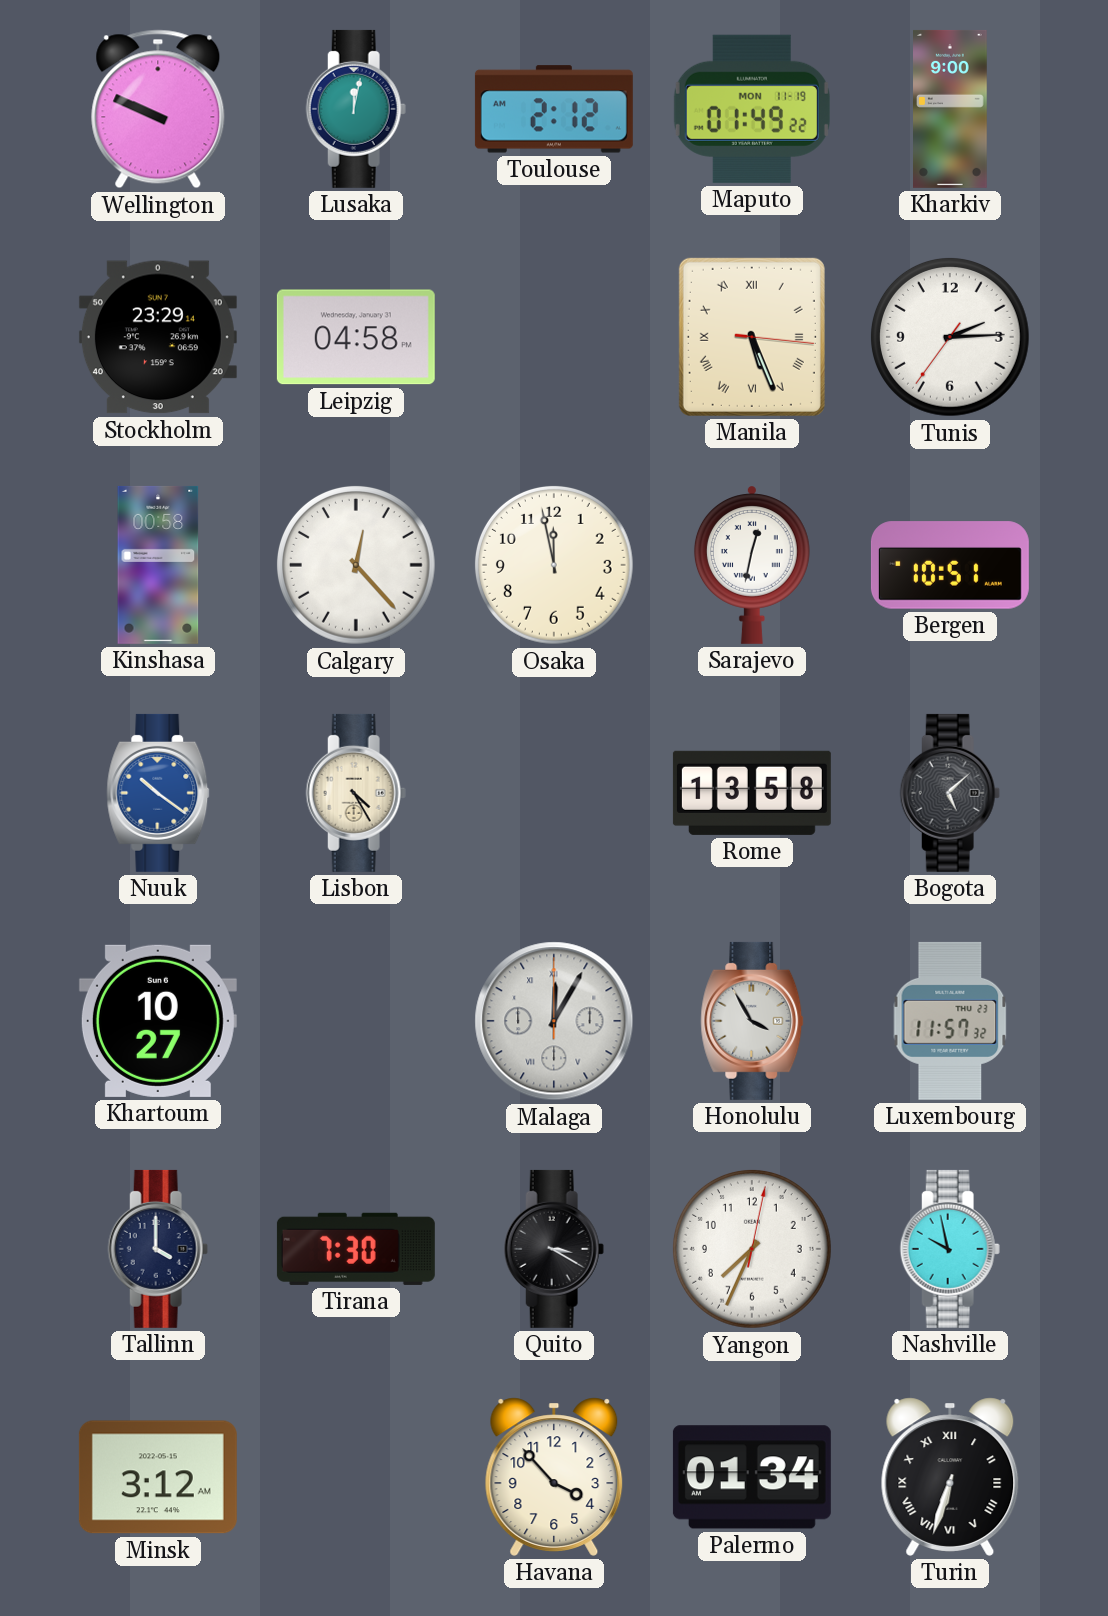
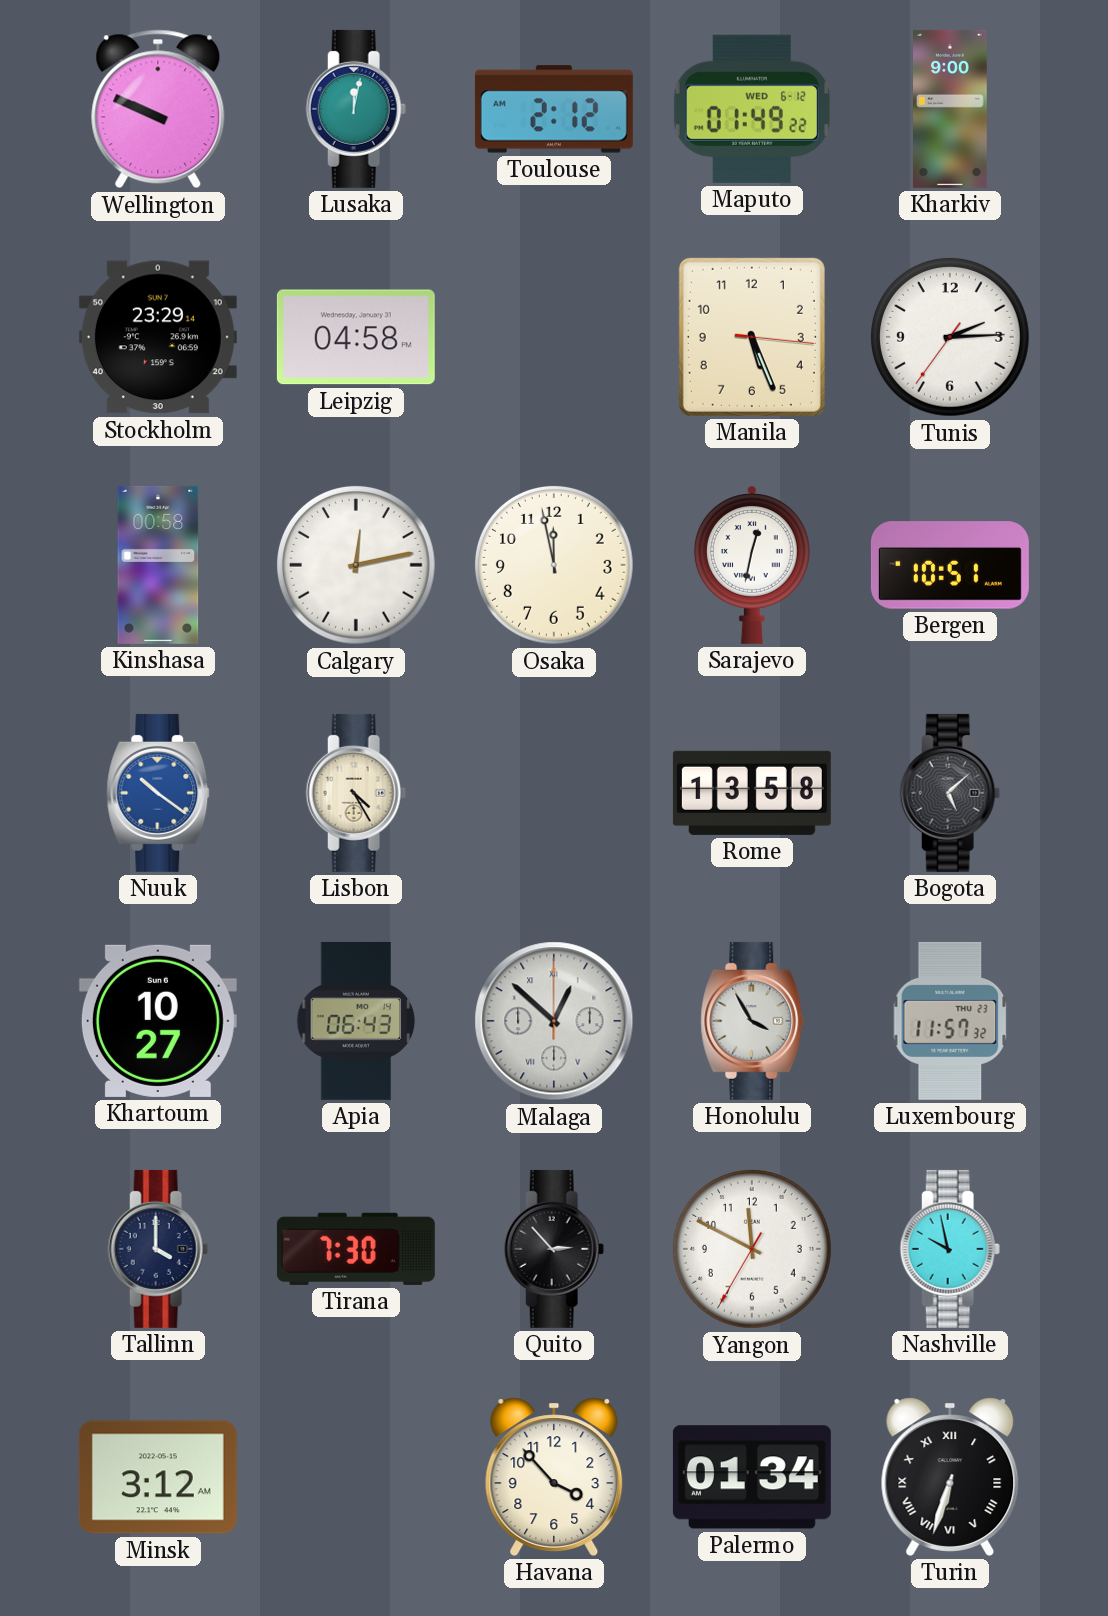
Maputo date: MON 11-19 -> WED 6-12
Manila numerals: Roman -> Arabic
Calgary: 12:23 -> 12:13
Apia: none -> 06:43
Malaga: 12:05 -> 12:52
Quito: 3:20 -> 2:53
Yangon: 7:34 -> 11:49
